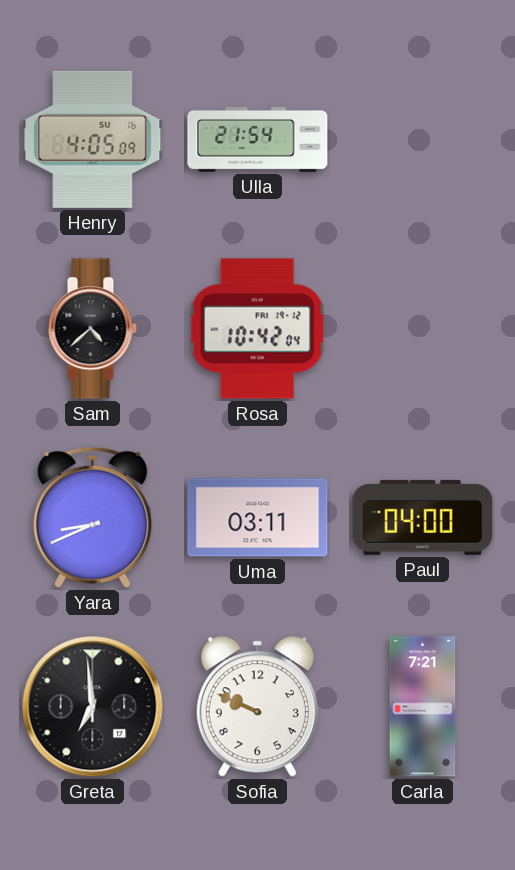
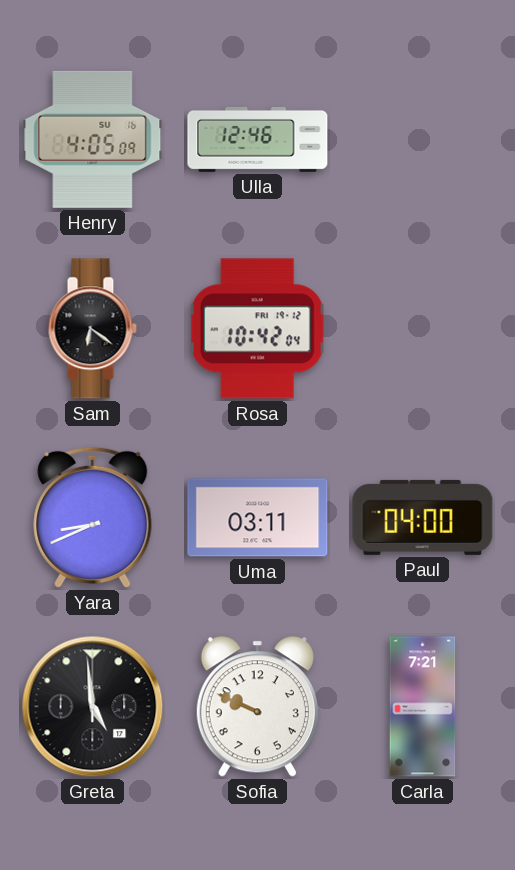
Ulla: 21:54 -> 12:46
Sam: 4:38 -> 6:21
Greta: 6:59 -> 4:59
